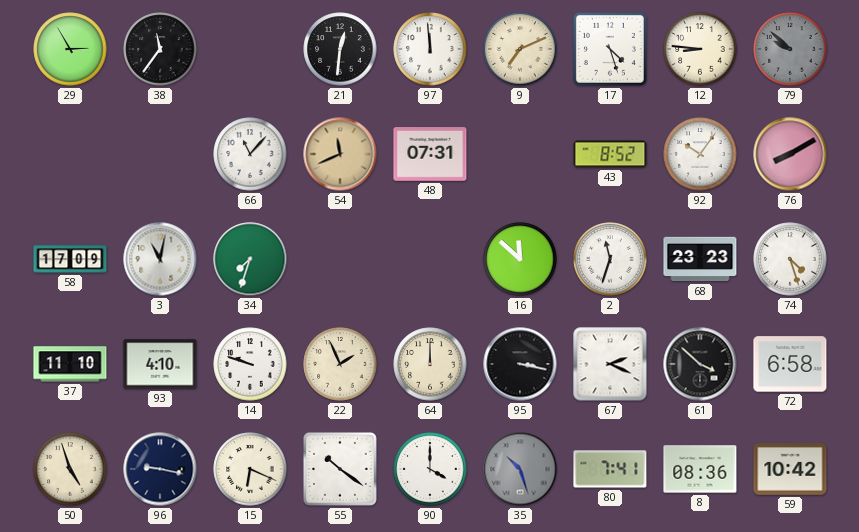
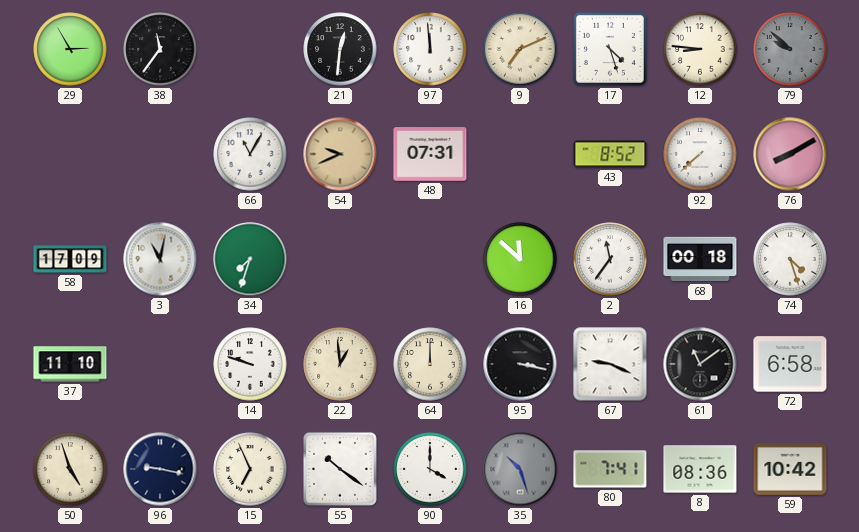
66: 11:07 -> 11:05
54: 11:41 -> 9:41
92: 10:06 -> 7:38
2: 11:33 -> 11:36
68: 23:23 -> 00:18
93: 4:10 -> none
22: 1:56 -> 12:59
67: 2:19 -> 9:19
61: 3:52 -> 11:09
15: 6:19 -> 6:56
